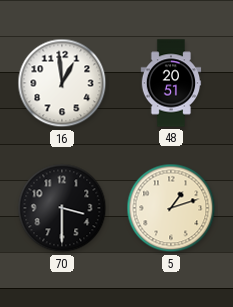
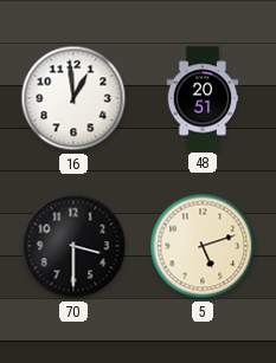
5: 1:12 -> 5:12
